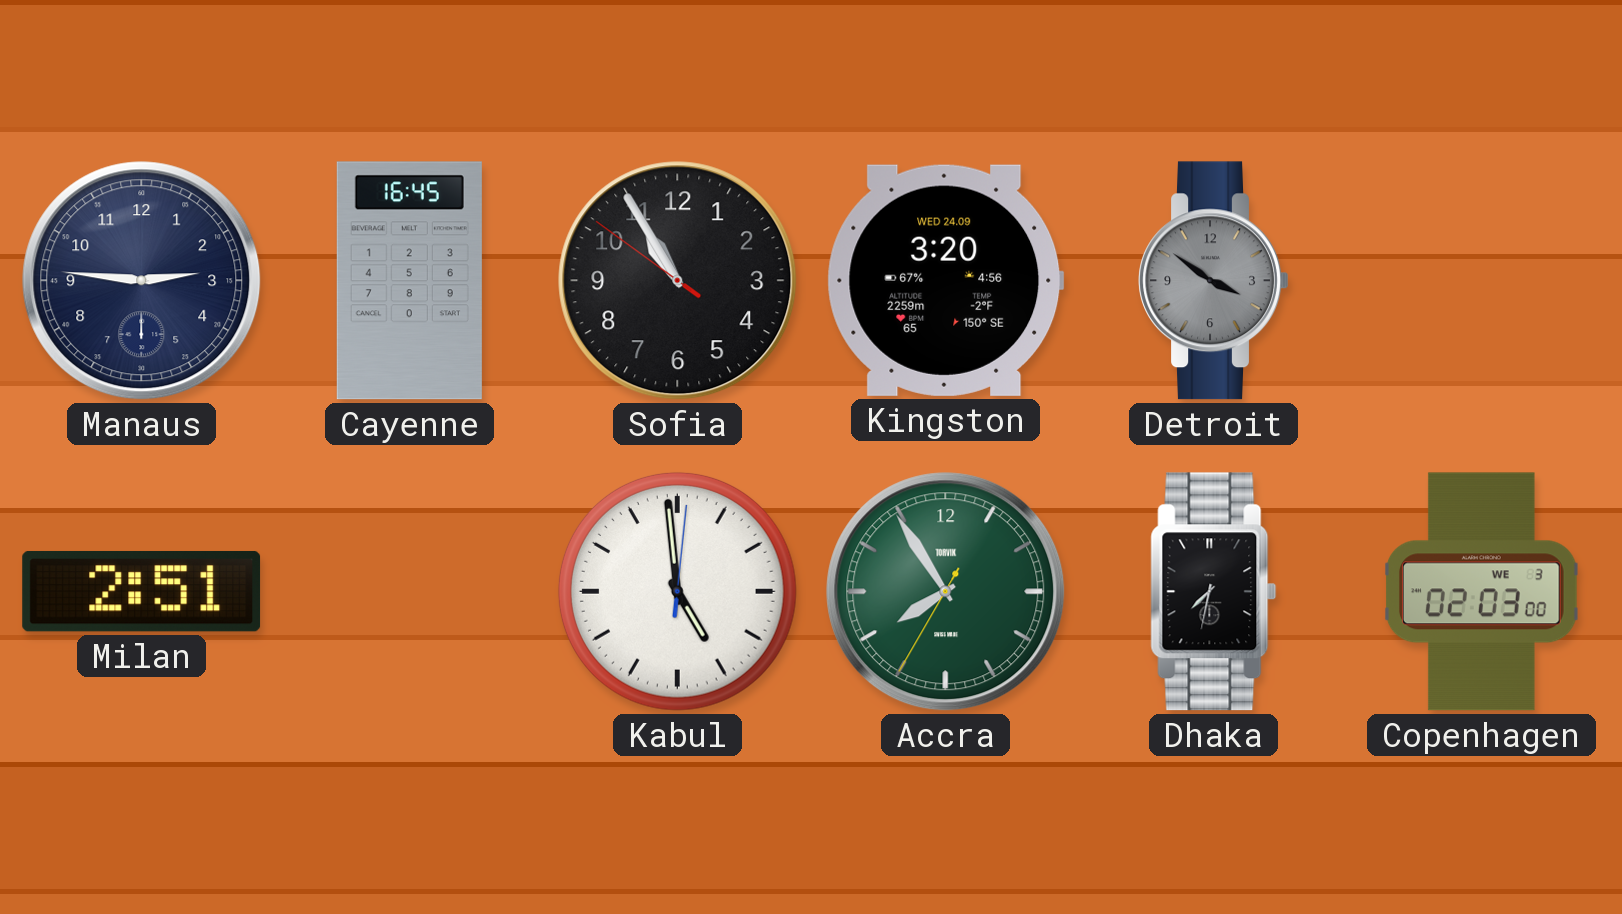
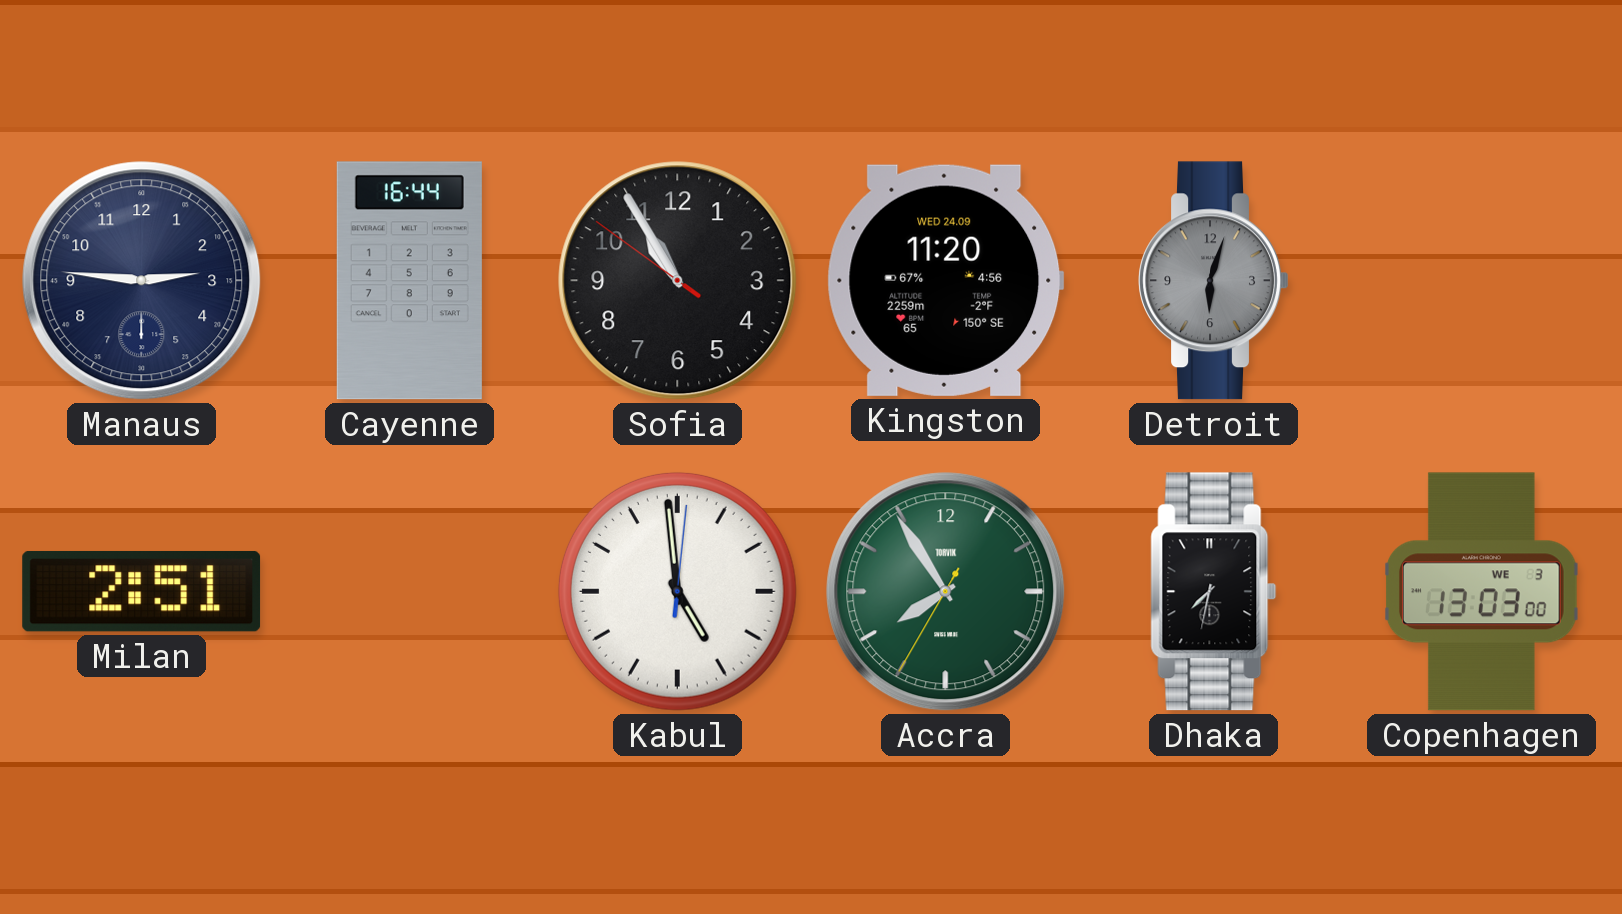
Cayenne: 16:45 -> 16:44
Kingston: 3:20 -> 11:20
Detroit: 3:51 -> 6:03
Copenhagen: 02:03 -> 13:03
